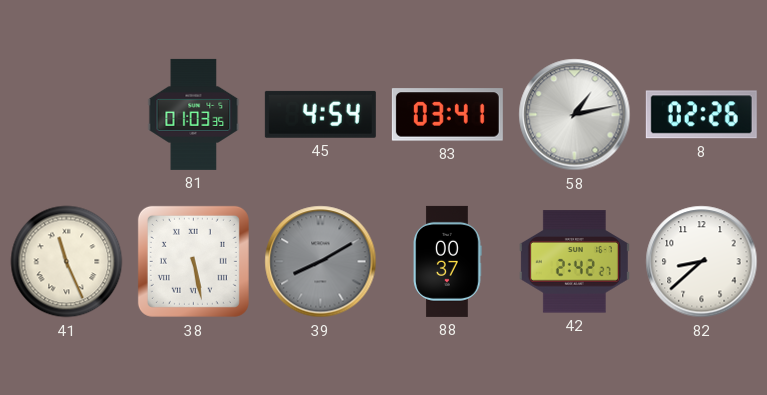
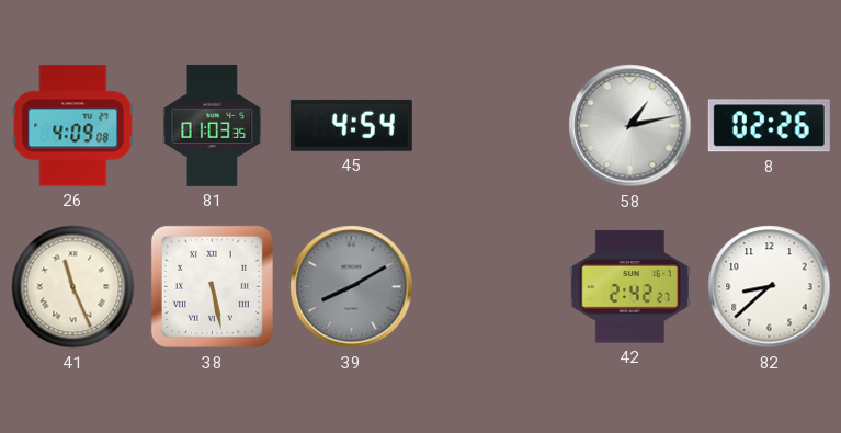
26: none -> 4:09
83: 03:41 -> none
88: 00:37 -> none
